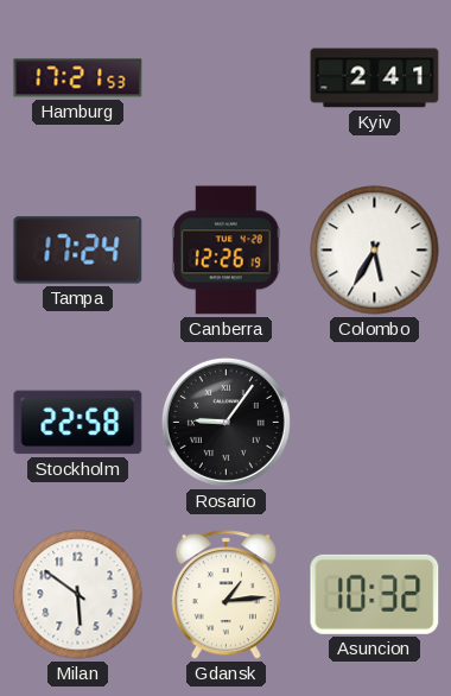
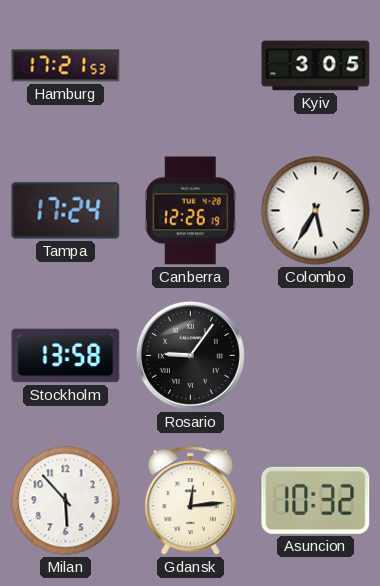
Kyiv: 2:41 -> 3:05
Stockholm: 22:58 -> 13:58
Milan: 5:51 -> 5:53
Gdansk: 1:14 -> 12:14
